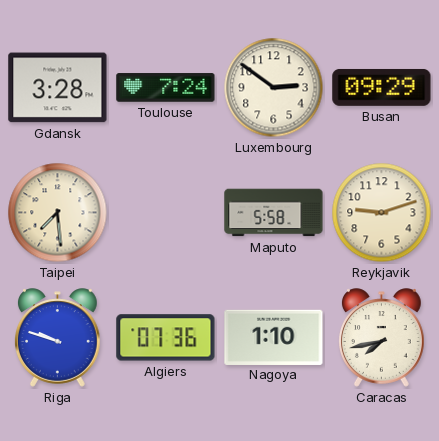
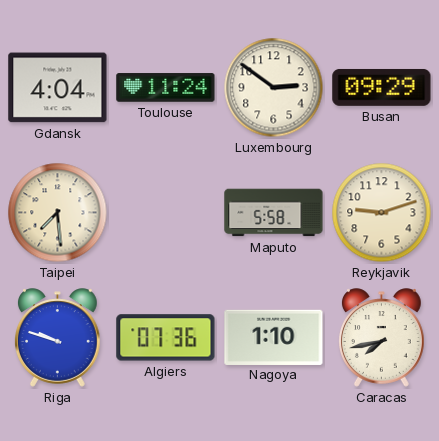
Gdansk: 3:28 -> 4:04
Toulouse: 7:24 -> 11:24
